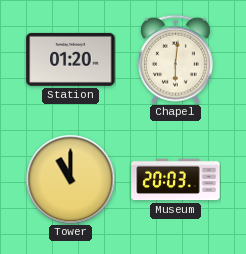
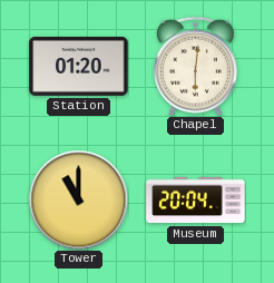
Museum: 20:03 -> 20:04
